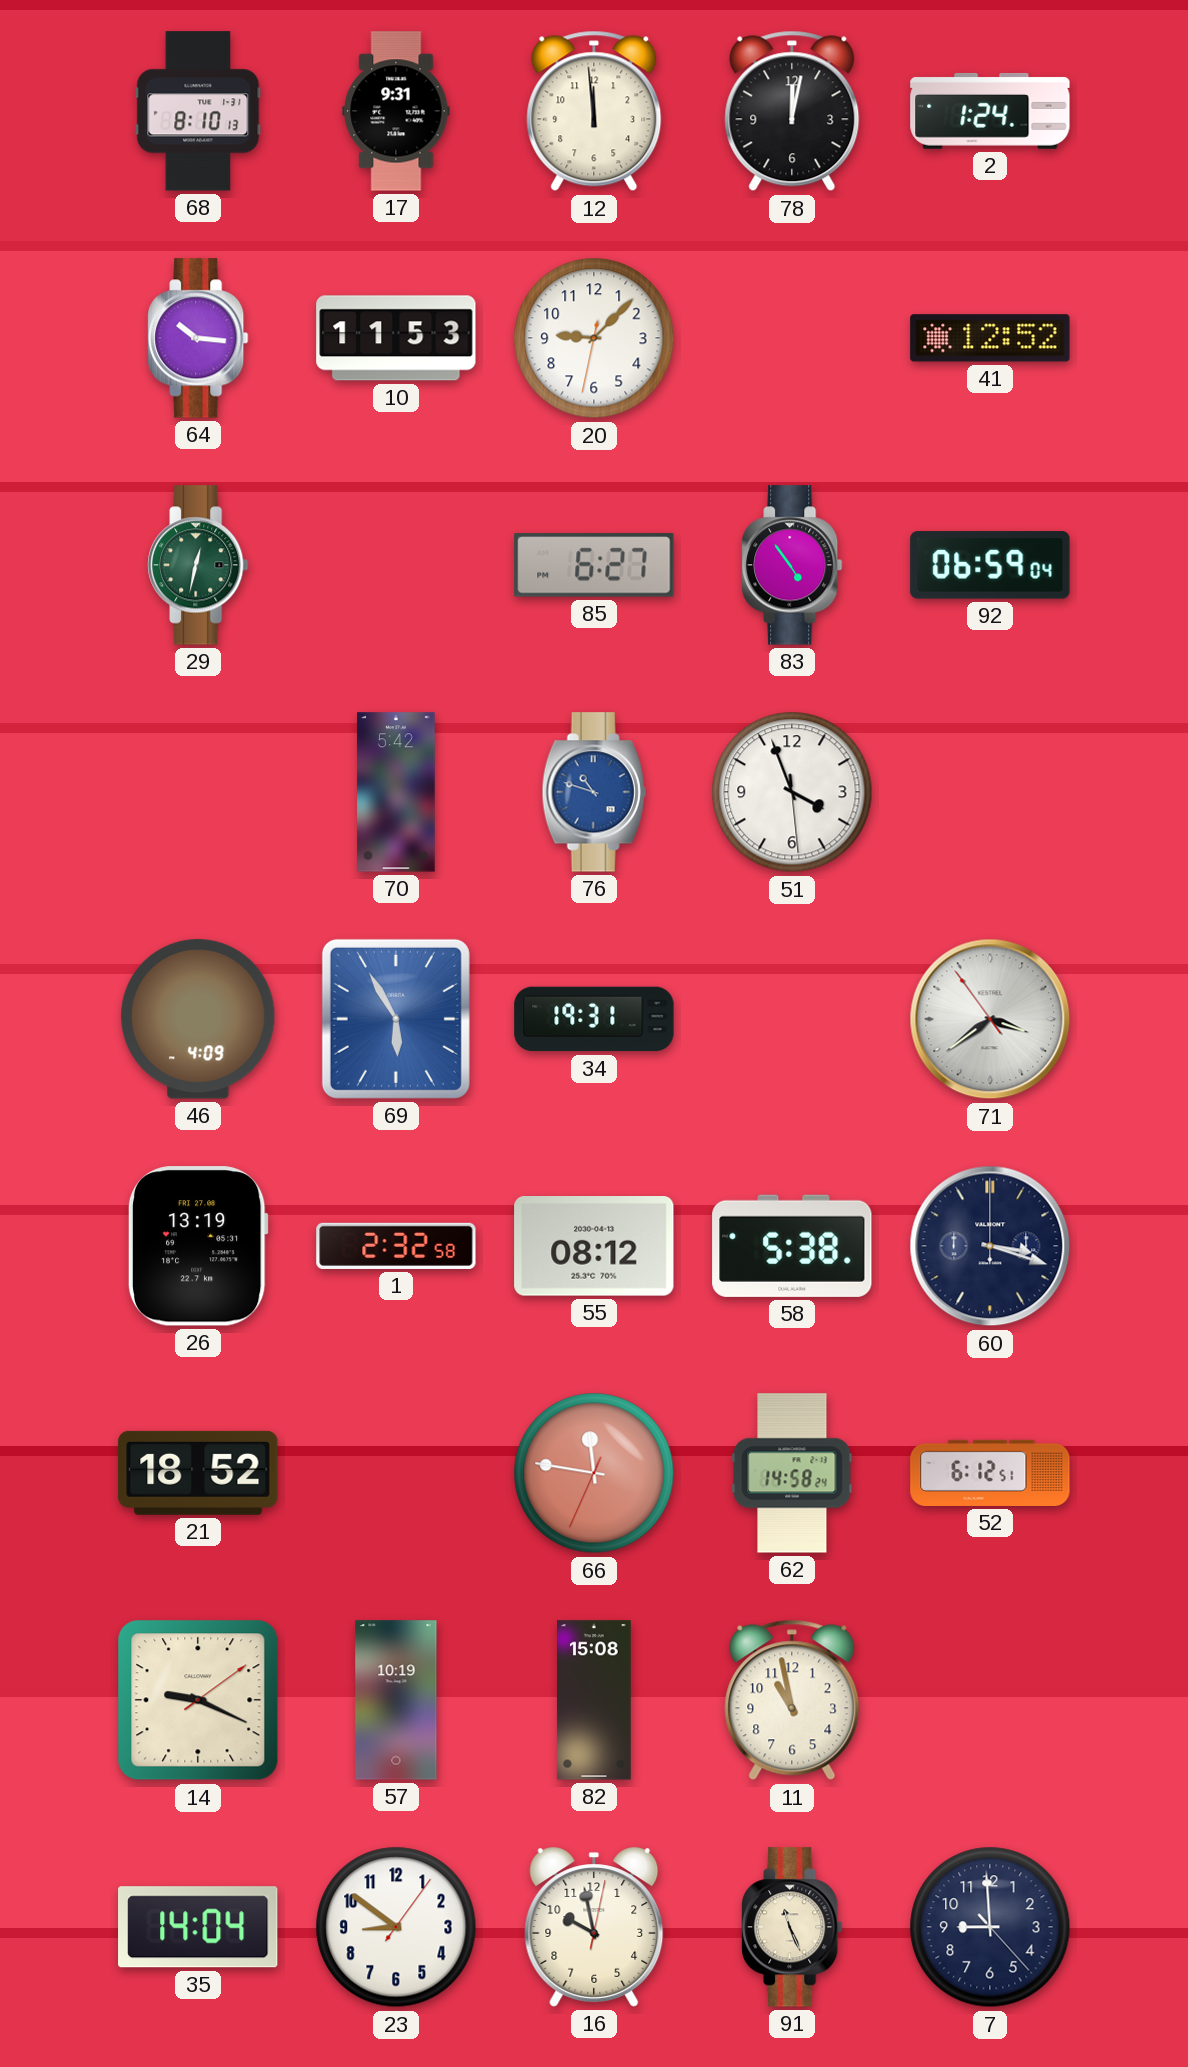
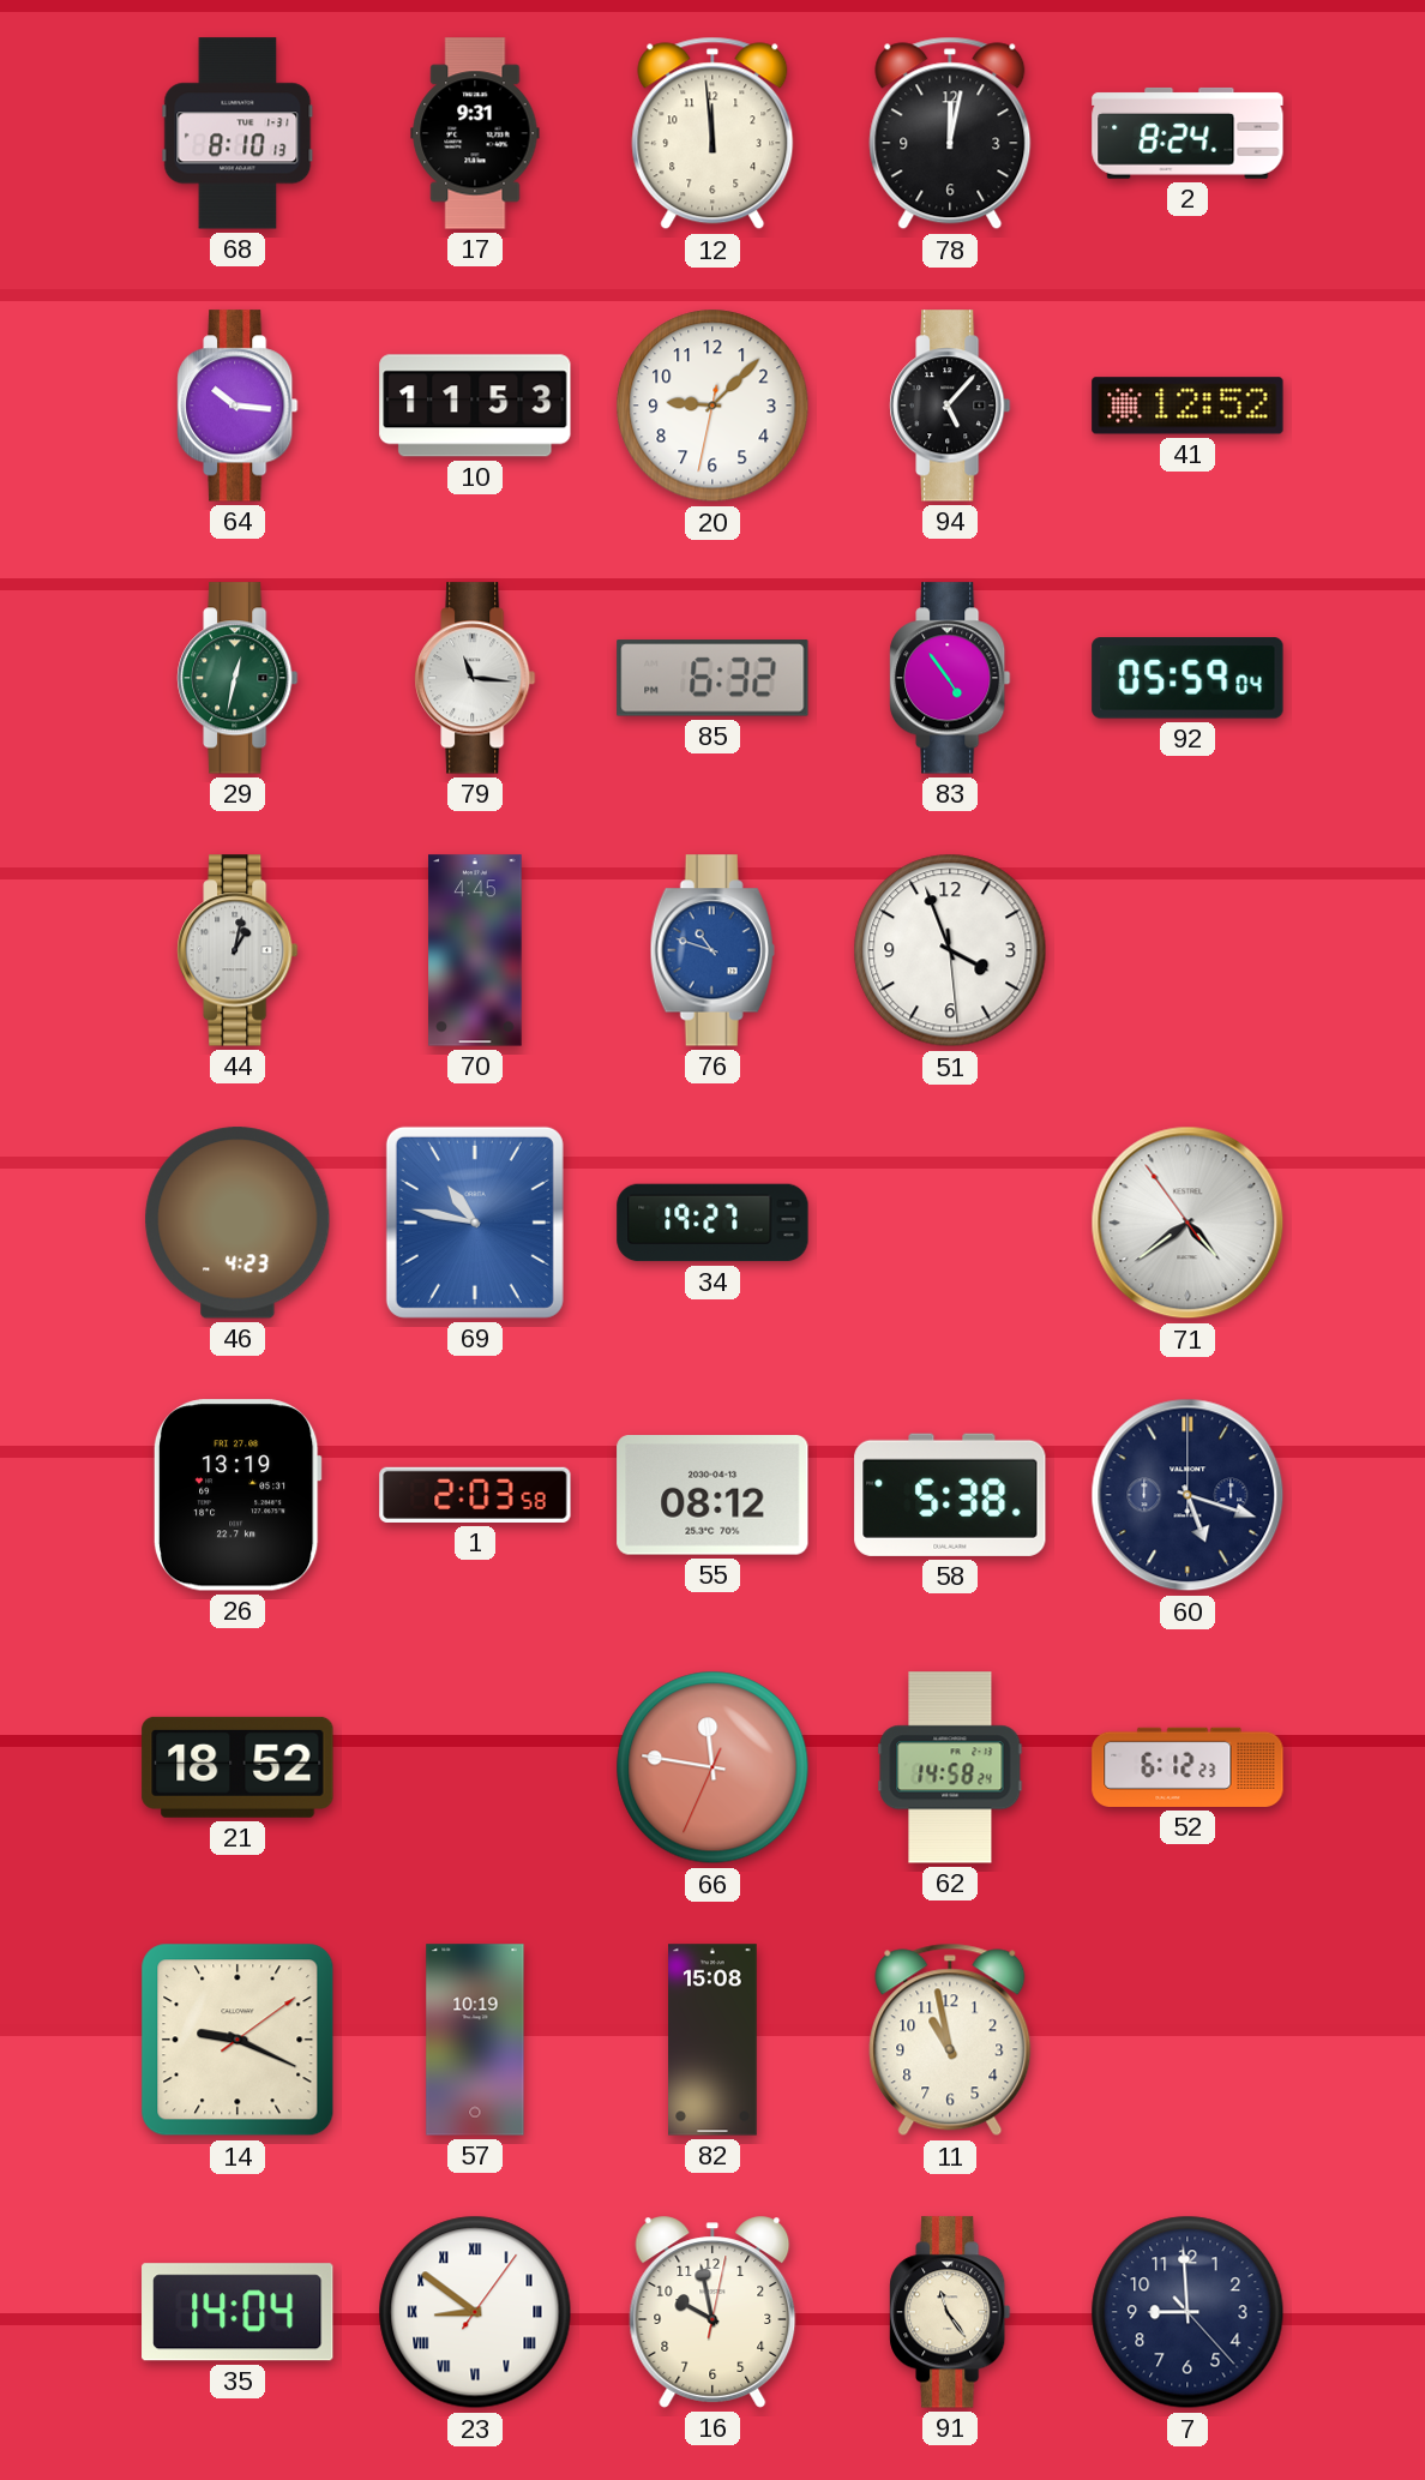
2: 1:24 -> 8:24
94: none -> 5:07
79: none -> 11:16
85: 6:27 -> 6:32
92: 06:59 -> 05:59
44: none -> 1:02
70: 5:42 -> 4:45
46: 4:09 -> 4:23
69: 5:55 -> 10:47
34: 19:31 -> 19:27
71: 3:38 -> 4:38
1: 2:32 -> 2:03
60: 3:18 -> 5:18
52: 6:12:51 -> 6:12:23
23 numerals: Arabic -> Roman
91: 11:26 -> 11:24
